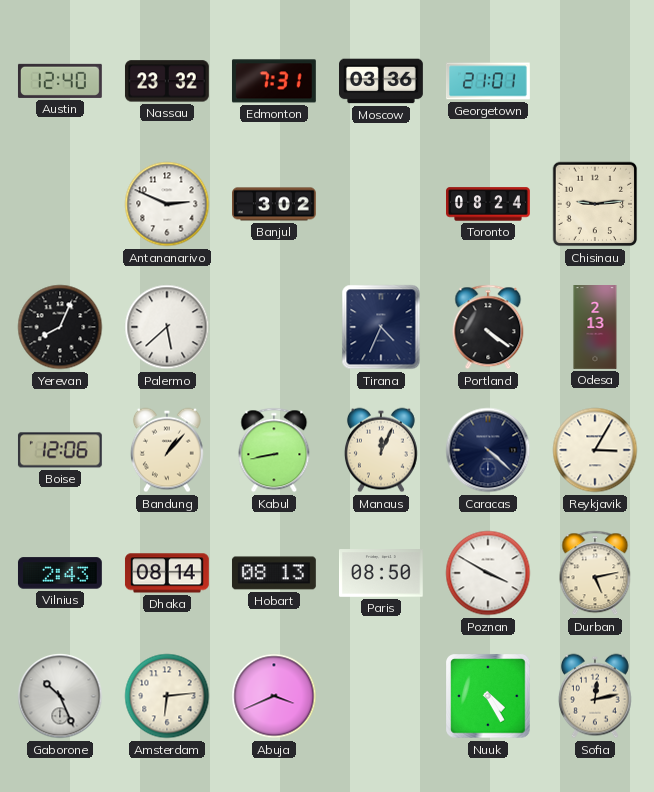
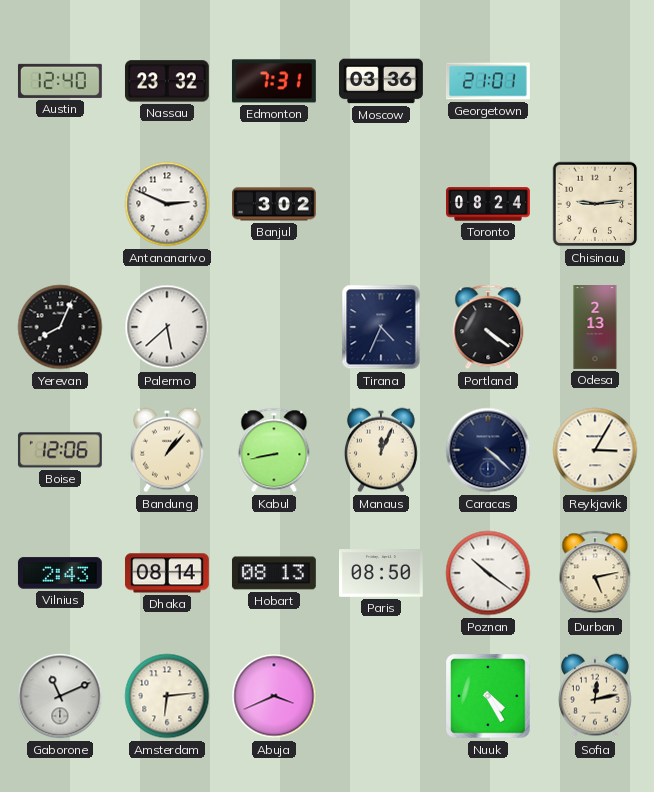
Poznan: 3:50 -> 10:21
Gaborone: 10:26 -> 11:11
